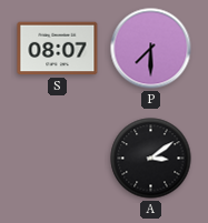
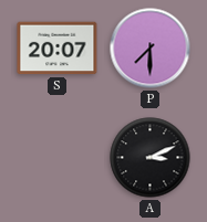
S: 08:07 -> 20:07
A: 3:09 -> 3:11
